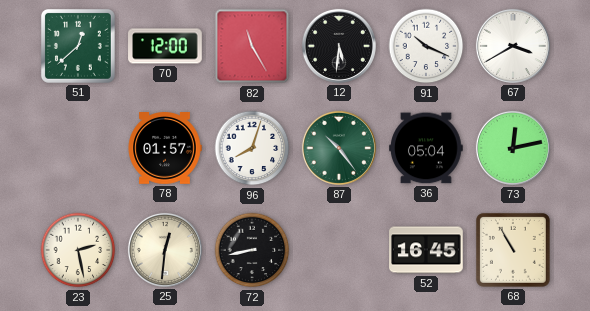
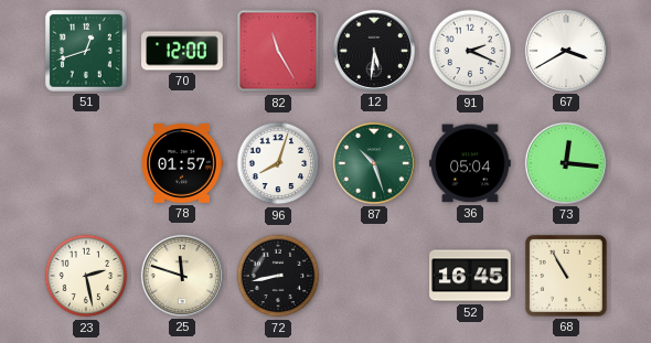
51: 12:38 -> 12:42
91: 10:19 -> 2:19
87: 10:24 -> 10:27
73: 12:13 -> 12:16
25: 12:31 -> 11:48
